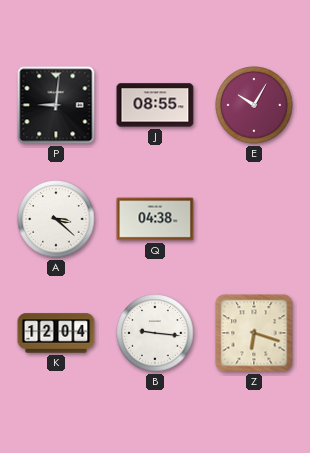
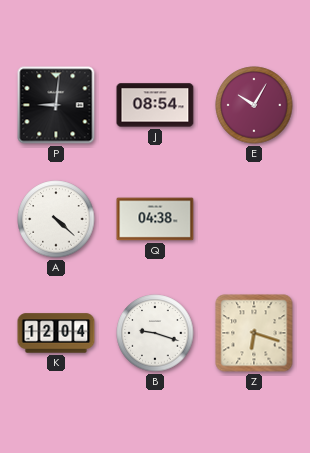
J: 08:55 -> 08:54
A: 3:22 -> 4:22
B: 9:16 -> 9:18
